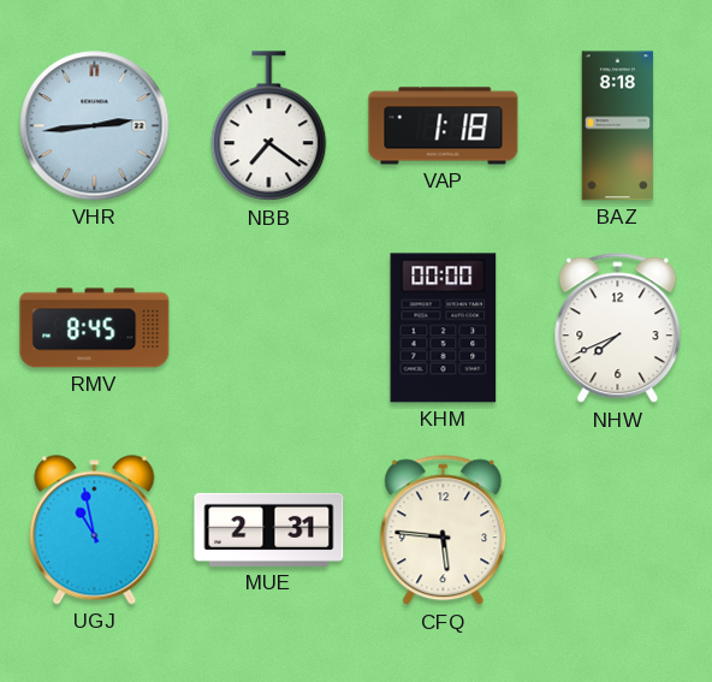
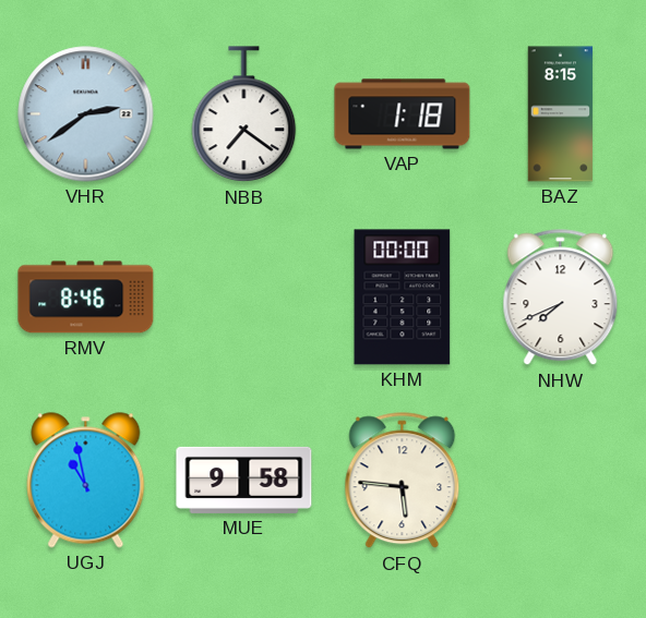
VHR: 2:44 -> 2:39
BAZ: 8:18 -> 8:15
RMV: 8:45 -> 8:46
MUE: 2:31 -> 9:58
